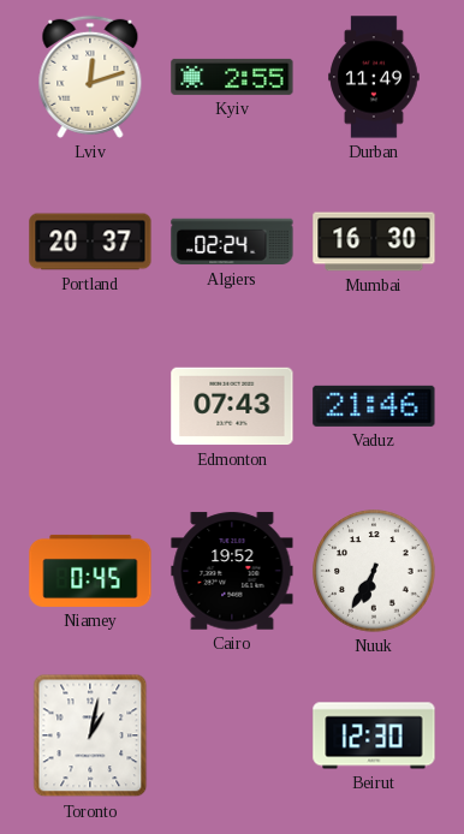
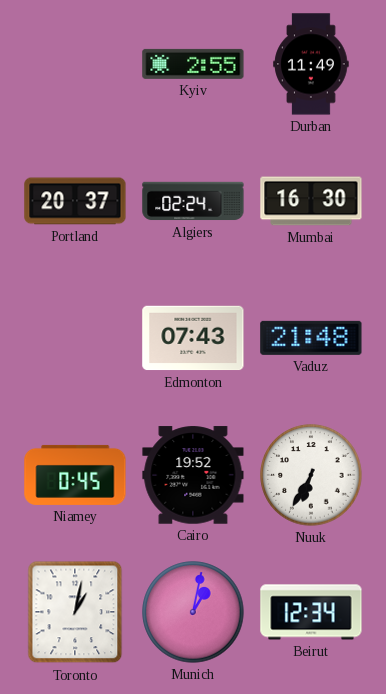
Lviv: 12:12 -> none
Vaduz: 21:46 -> 21:48
Munich: none -> 1:02
Beirut: 12:30 -> 12:34
